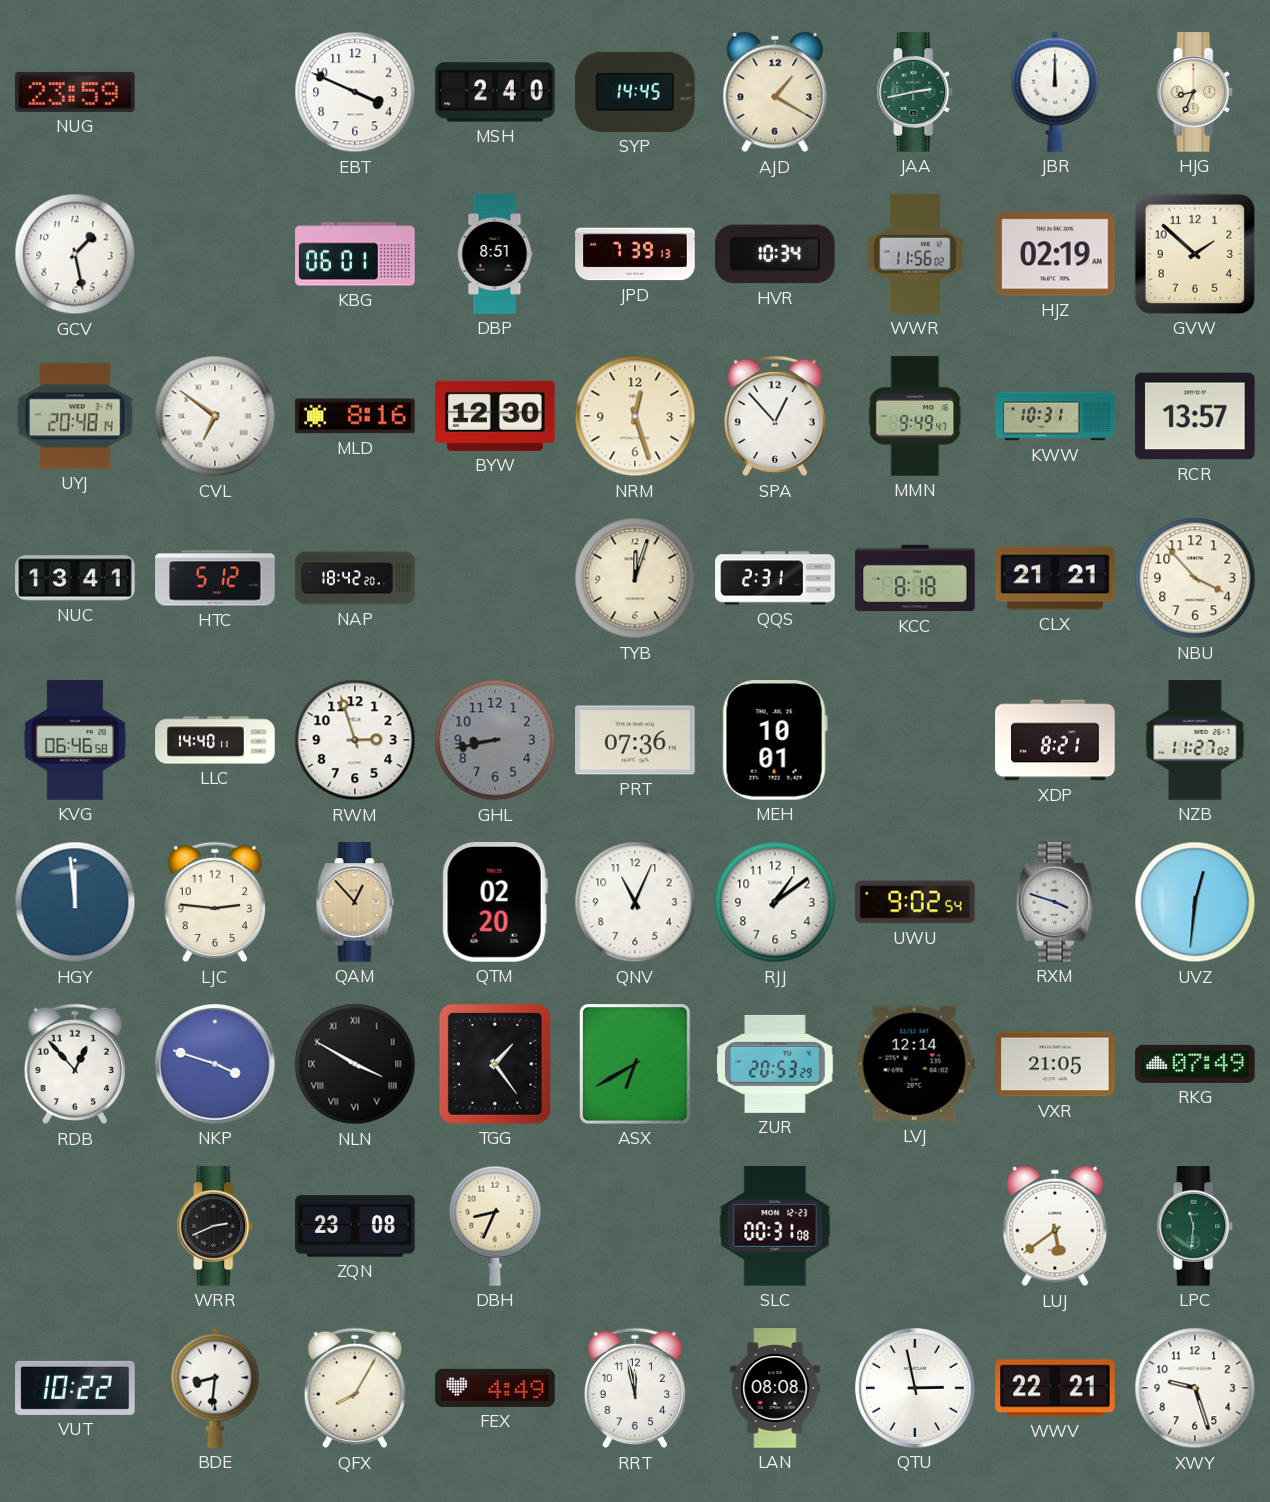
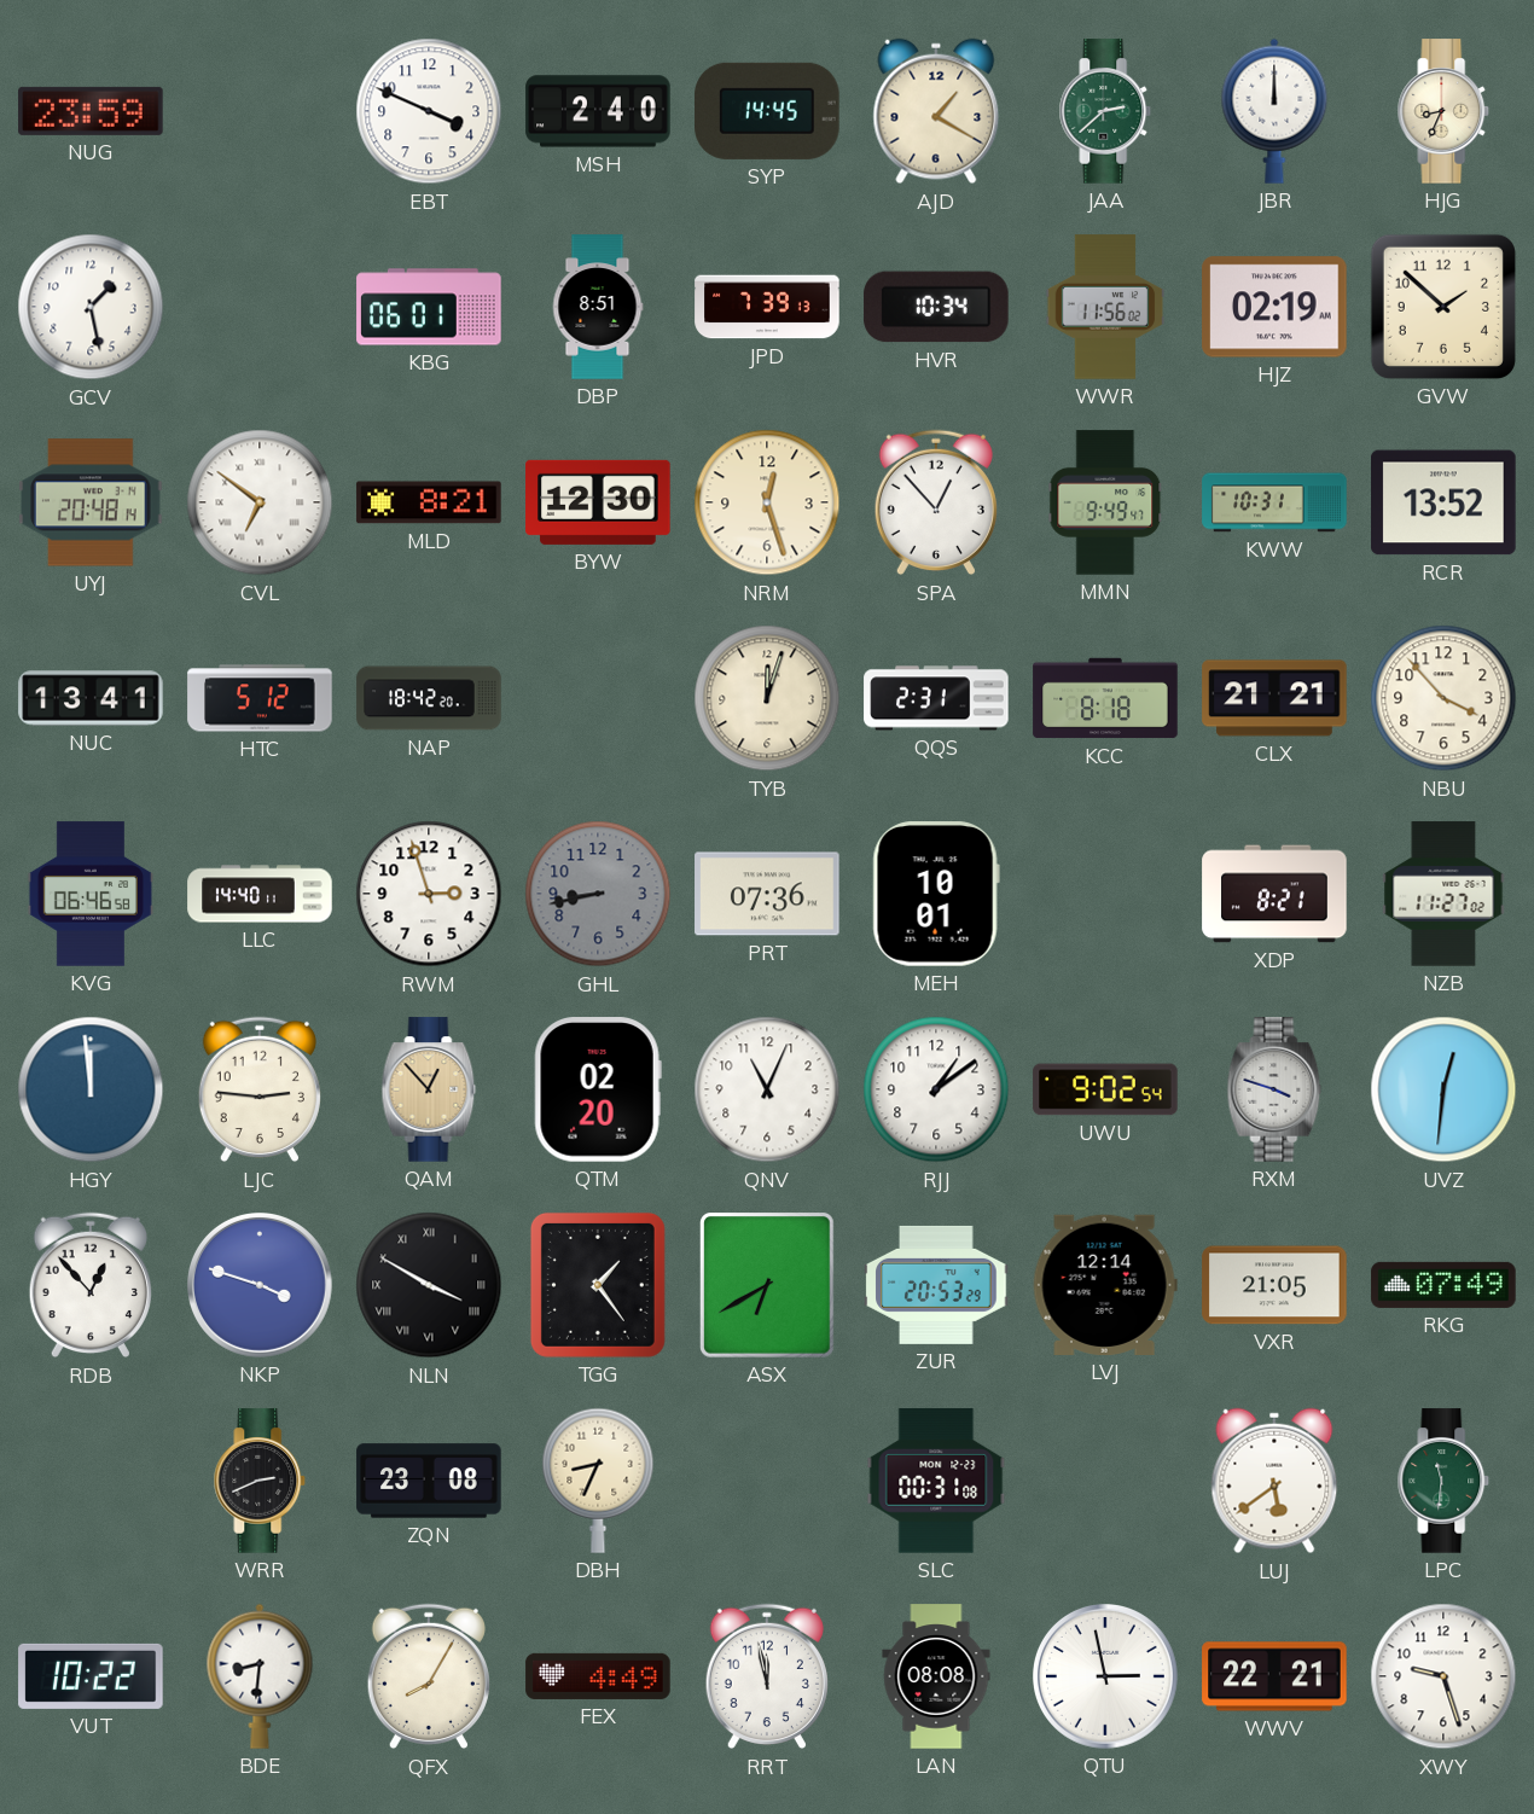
JAA: 2:43 -> 2:38
MLD: 8:16 -> 8:21
RCR: 13:57 -> 13:52
